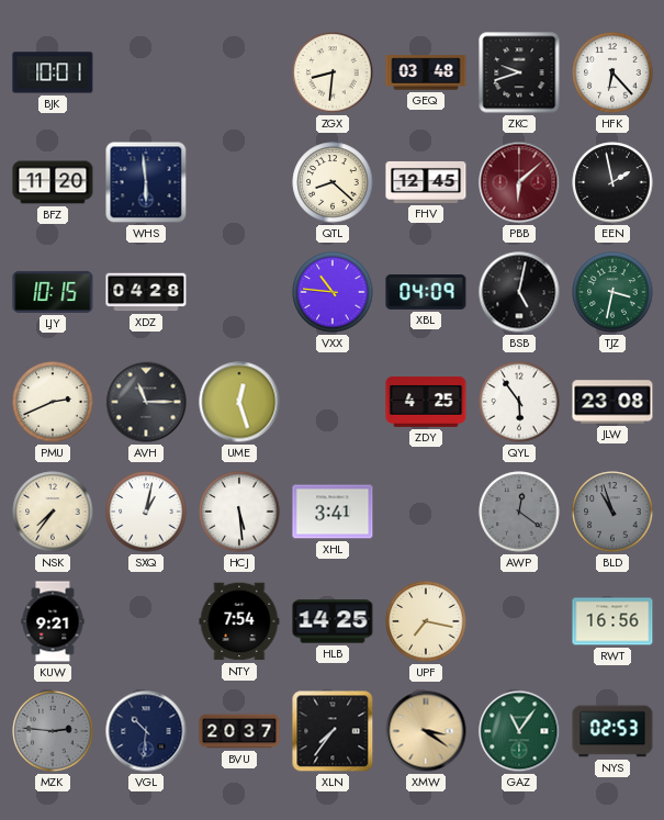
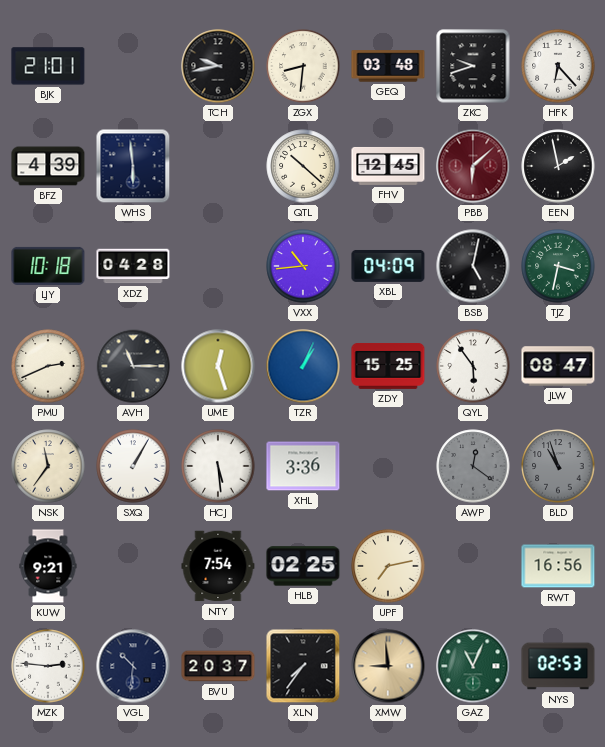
BJK: 10:01 -> 21:01
TCH: none -> 9:43
BFZ: 11:20 -> 4:39
QTL: 8:22 -> 10:22
LJY: 10:15 -> 10:18
VXX: 10:46 -> 10:44
TZR: none -> 1:04
ZDY: 4:25 -> 15:25
JLW: 23:08 -> 08:47
NSK: 7:36 -> 11:36
SXQ: 1:02 -> 1:05
XHL: 3:41 -> 3:36
HLB: 14:25 -> 02:25
UPF: 7:17 -> 7:13
MZK dial: grey -> white
XMW: 3:21 -> 8:59
GAZ: 11:06 -> 11:04
